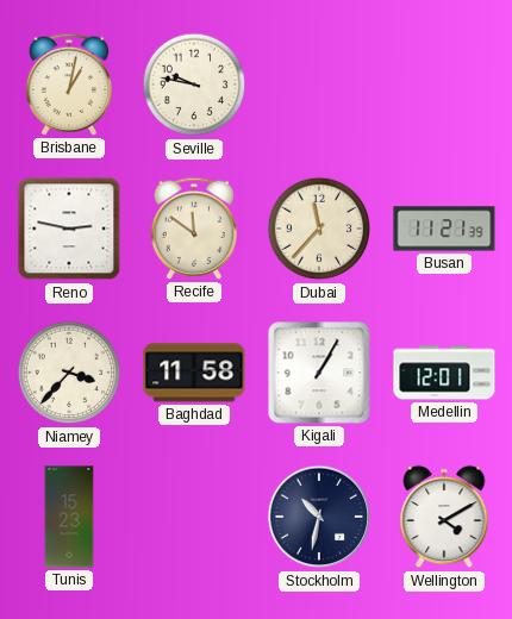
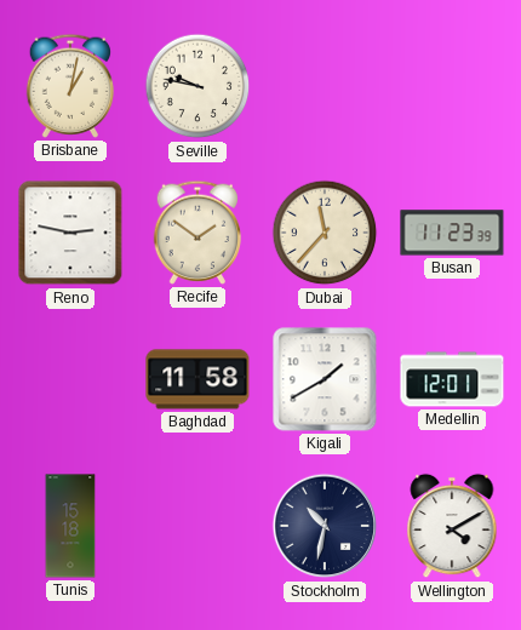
Recife: 11:51 -> 1:51
Busan: 11:21 -> 11:23
Niamey: 3:37 -> none
Kigali: 1:05 -> 1:40
Tunis: 15:23 -> 15:18
